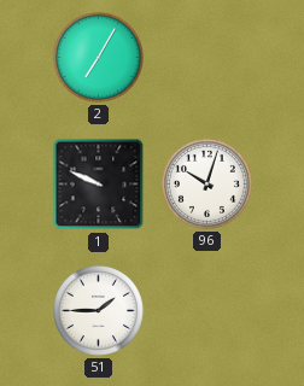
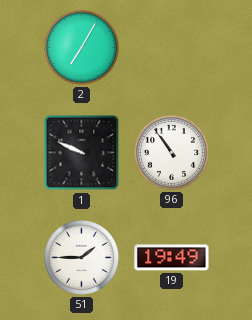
96: 10:03 -> 10:54
19: none -> 19:49
